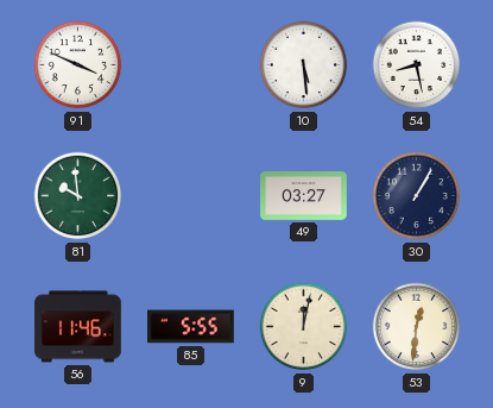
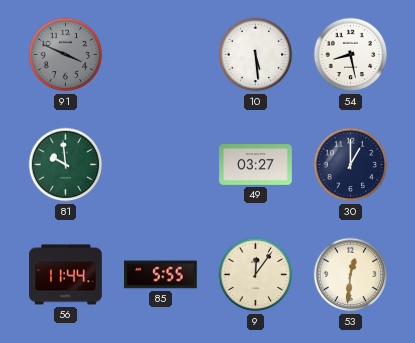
91 dial: white -> grey
30: 1:05 -> 1:00
56: 11:46 -> 11:44
9: 12:02 -> 12:06
